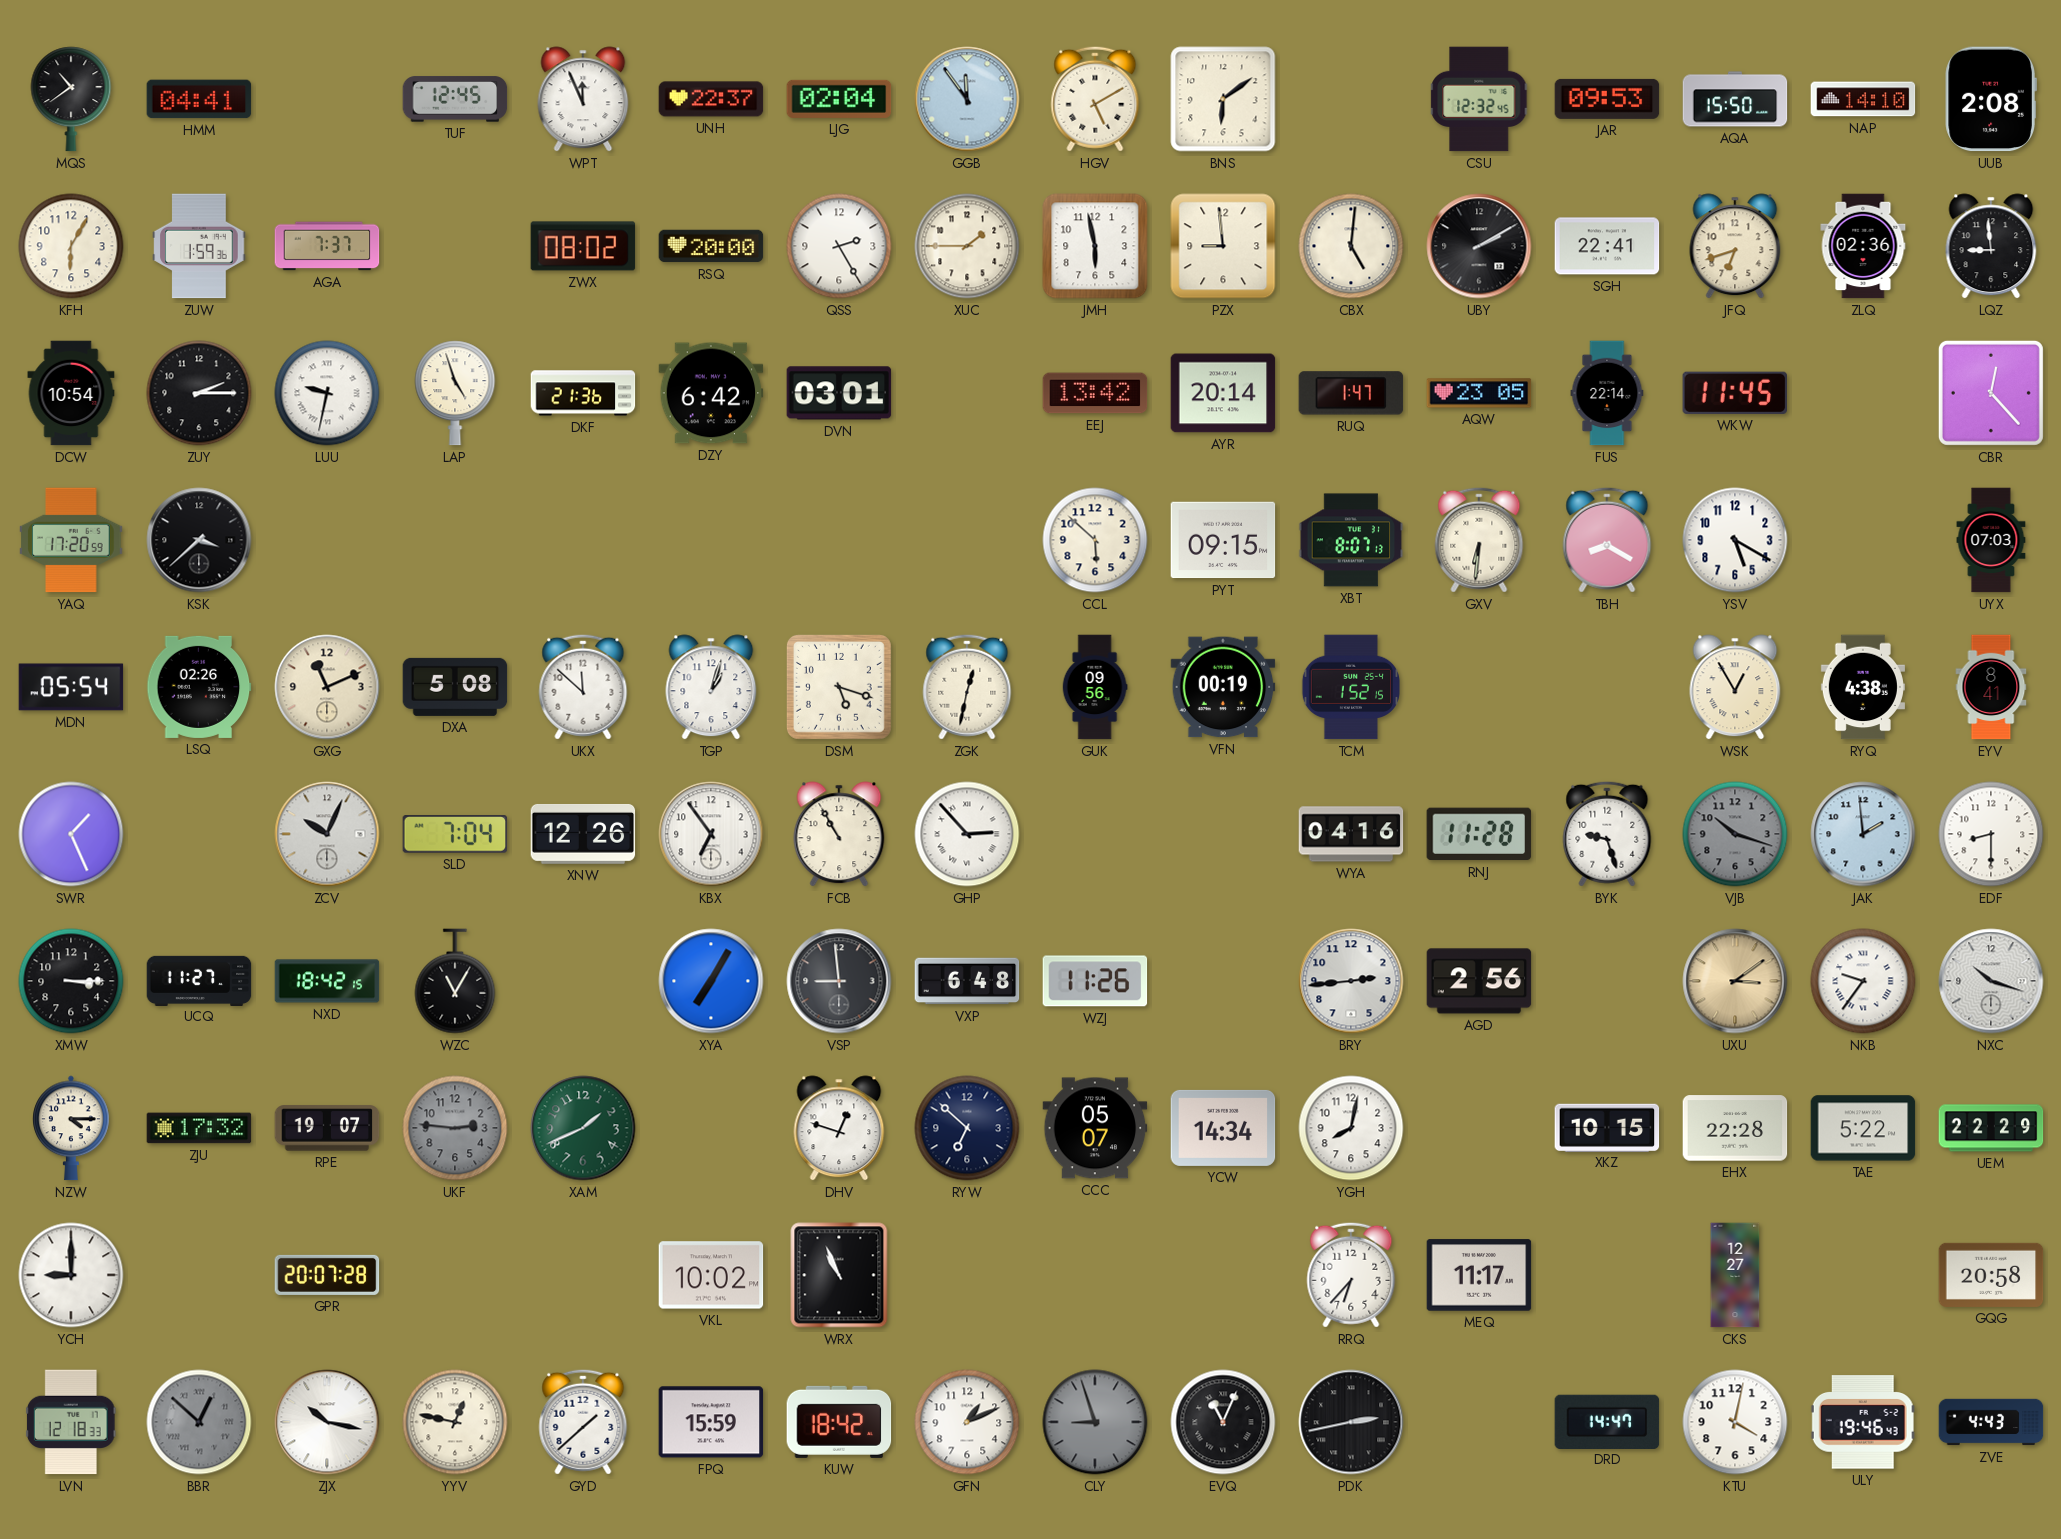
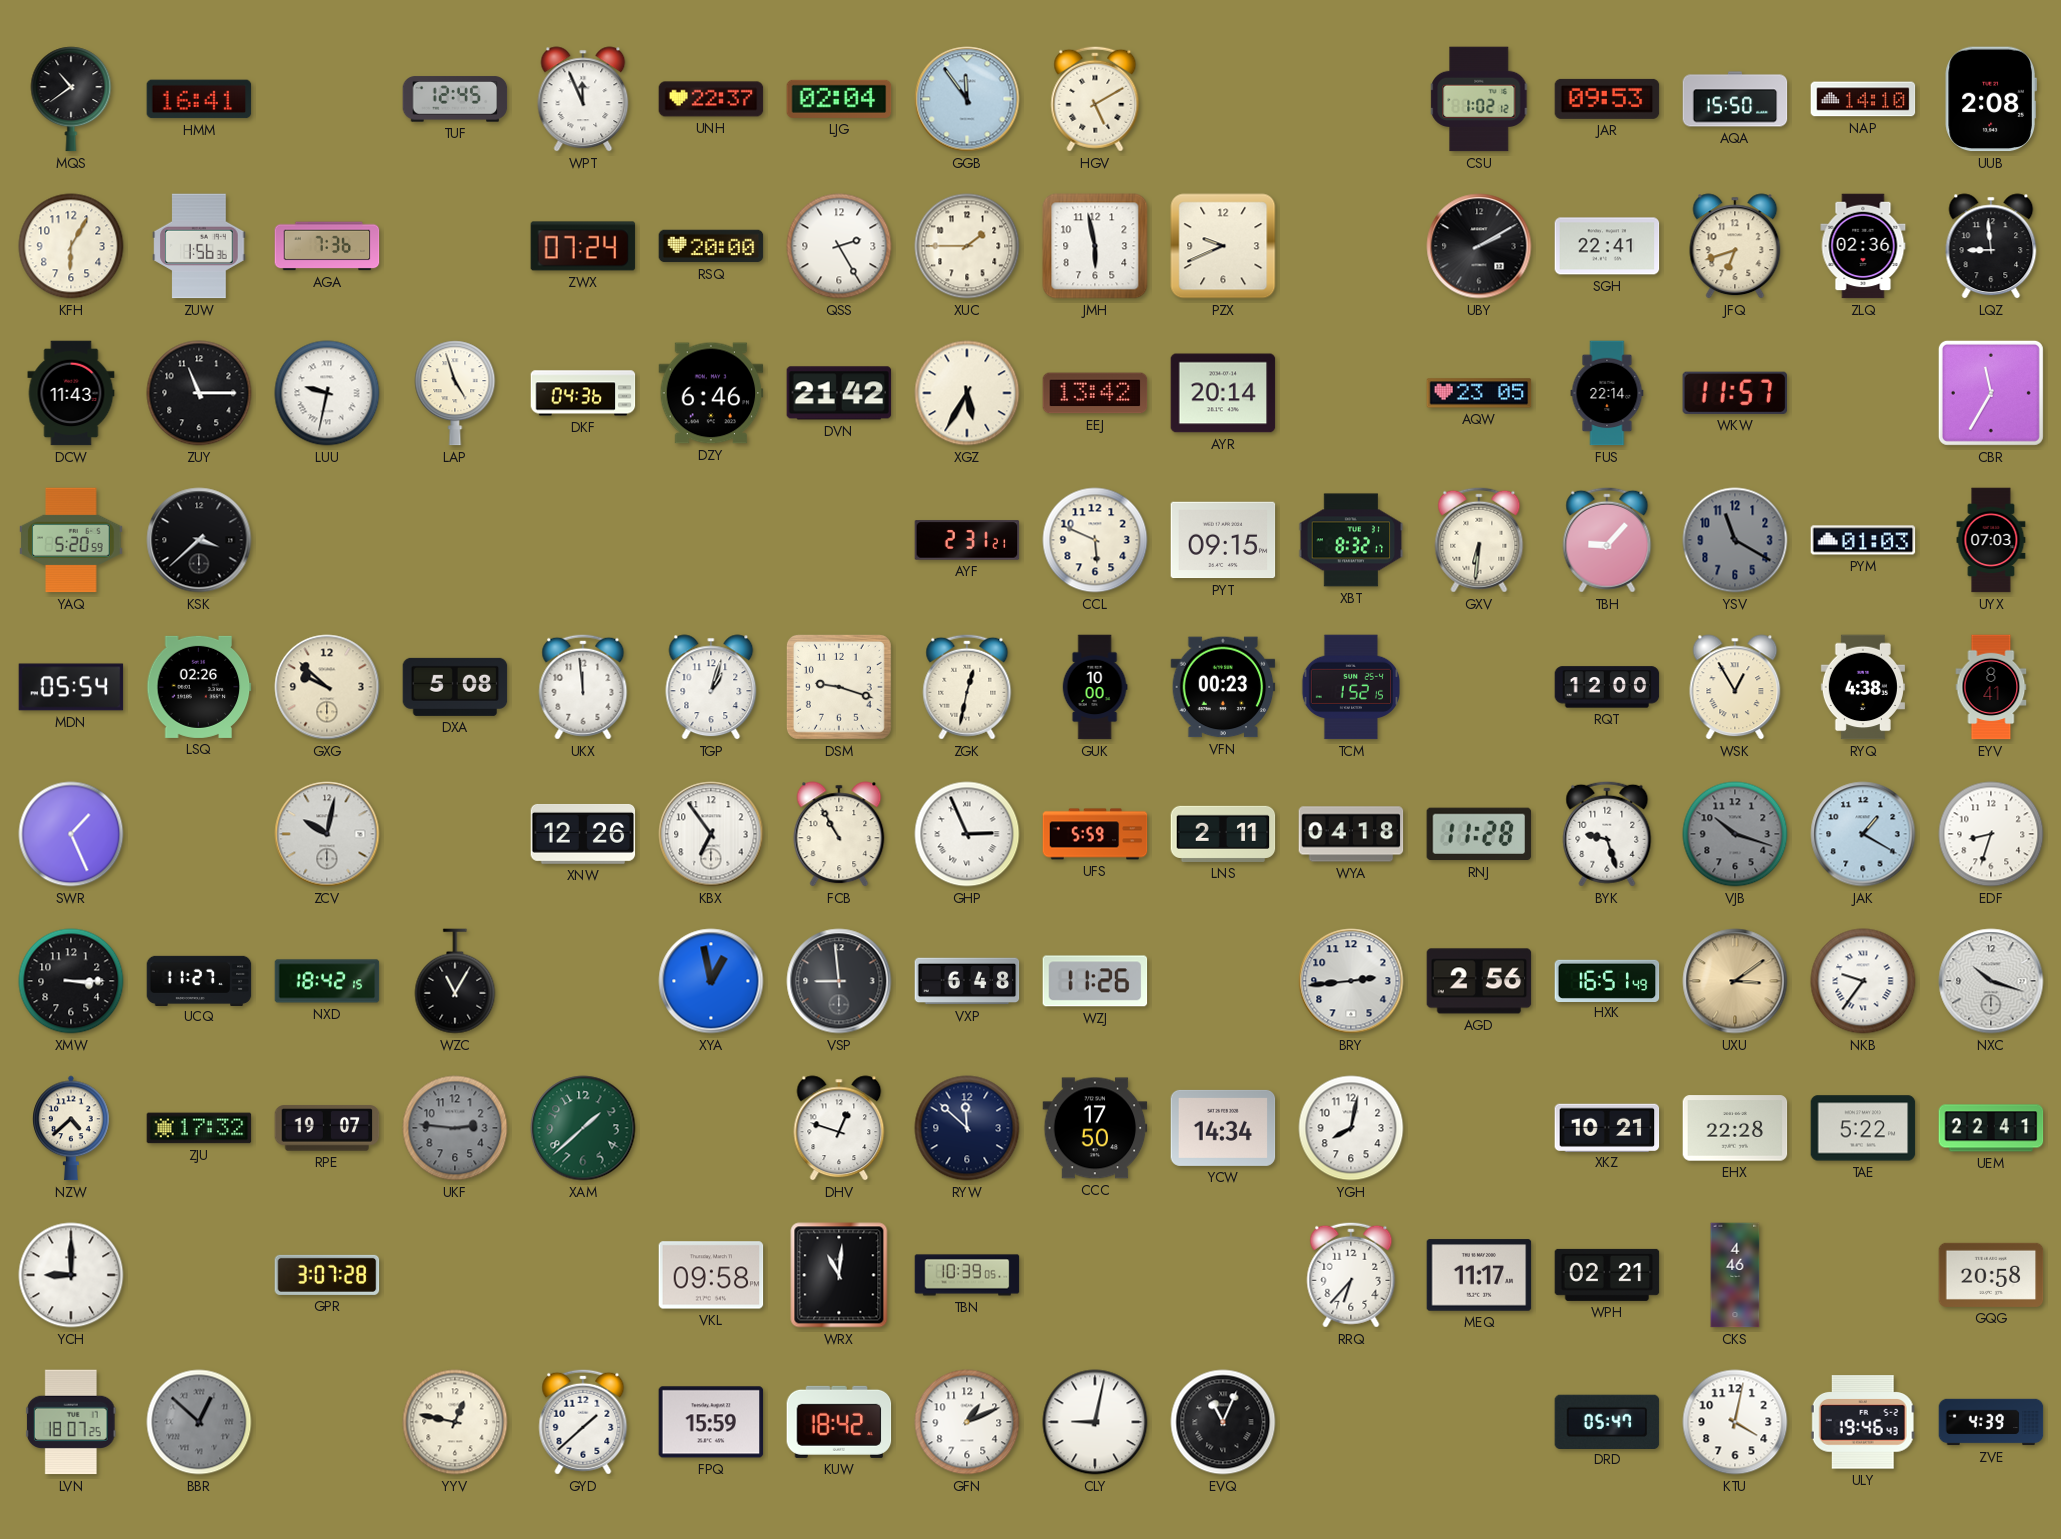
HMM: 04:41 -> 16:41
BNS: 6:09 -> none
CSU: 12:32 -> 1:02
ZUW: 1:59 -> 1:56
AGA: 7:37 -> 7:36
ZWX: 08:02 -> 07:24
PZX: 8:59 -> 9:41
CBX: 5:01 -> none
DCW: 10:54 -> 11:43
ZUY: 2:15 -> 11:15
DKF: 21:36 -> 04:36
DZY: 6:42 -> 6:46
DVN: 03:01 -> 21:42
XGZ: none -> 5:35
RUQ: 1:47 -> none
WKW: 11:45 -> 11:57
CBR: 12:23 -> 11:35
YAQ: 17:20 -> 5:20
AYF: none -> 2:31
CCL: 5:52 -> 5:49
XBT: 8:07 -> 8:32
TBH: 8:20 -> 9:07
YSV: 5:20 -> 11:20
YSV dial: white -> grey
PYM: none -> 01:03
GXG: 11:11 -> 9:52
UKX: 11:52 -> 11:59
DSM: 5:18 -> 9:18
GUK: 09:56 -> 10:00
VFN: 00:19 -> 00:23
RQT: none -> 12:00
ZCV: 10:04 -> 10:02
SLD: 7:04 -> none
GHP: 2:53 -> 2:56
UFS: none -> 5:59
LNS: none -> 2:11
WYA: 04:16 -> 04:18
JAK: 1:59 -> 1:20
EDF: 8:30 -> 8:33
XYA: 7:05 -> 12:58
HXK: none -> 16:51
NZW: 4:15 -> 4:38
XAM: 1:41 -> 1:38
RYW: 6:52 -> 11:52
CCC: 05:07 -> 17:50
XKZ: 10:15 -> 10:21
UEM: 22:29 -> 22:41
GPR: 20:07 -> 3:07
VKL: 10:02 -> 09:58
WRX: 10:56 -> 11:01
TBN: none -> 10:39
WPH: none -> 02:21
CKS: 12:27 -> 4:46
LVN: 12:18 -> 18:07
ZJX: 10:17 -> none
CLY: 8:57 -> 9:02
CLY dial: grey -> white
PDK: 2:43 -> none
DRD: 14:47 -> 05:47
ZVE: 4:43 -> 4:39
